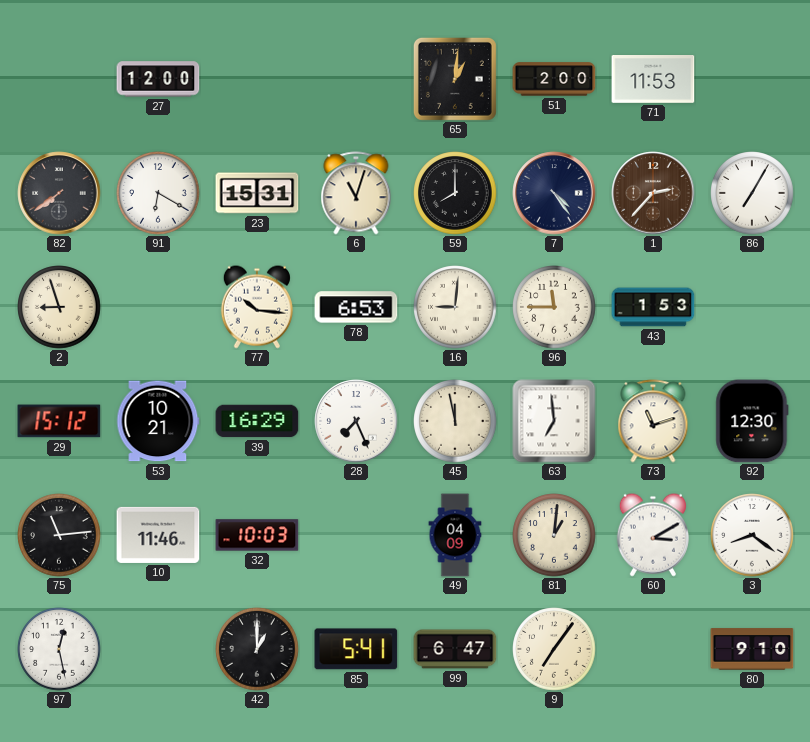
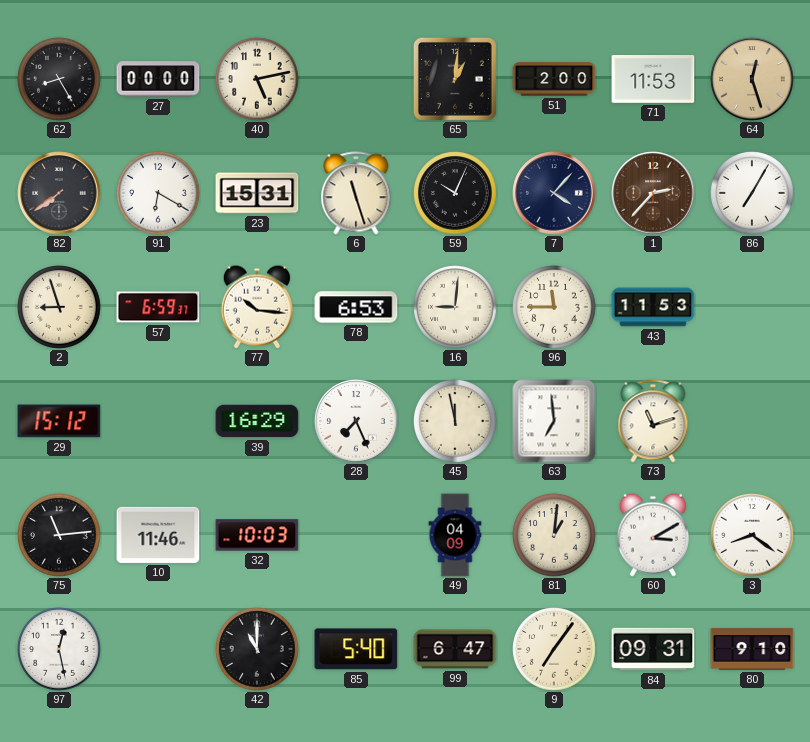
62: none -> 8:25
27: 12:00 -> 00:00
40: none -> 5:13
64: none -> 12:27
6: 11:03 -> 11:27
59: 8:00 -> 10:04
7: 4:24 -> 4:07
57: none -> 6:59
43: 1:53 -> 11:53
53: 10:21 -> none
92: 12:30 -> none
42: 1:00 -> 11:00
85: 5:41 -> 5:40
84: none -> 09:31
